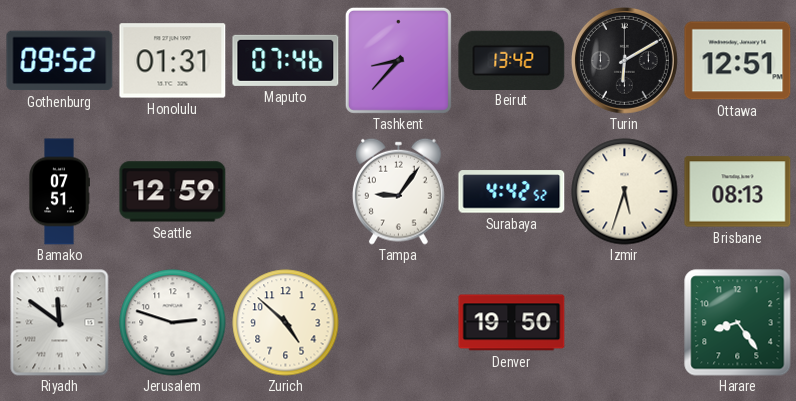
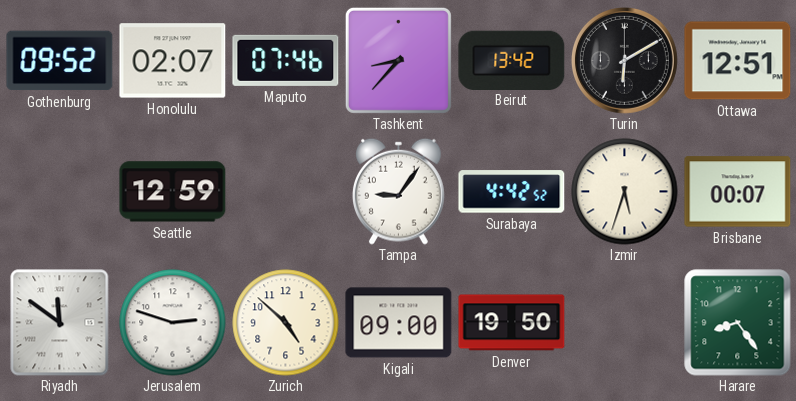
Honolulu: 01:31 -> 02:07
Bamako: 07:51 -> none
Brisbane: 08:13 -> 00:07
Kigali: none -> 09:00
